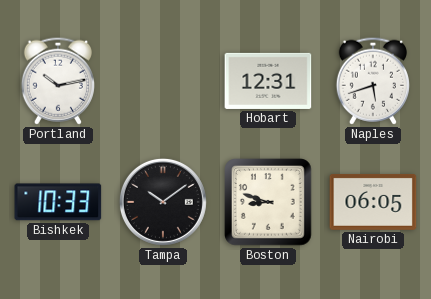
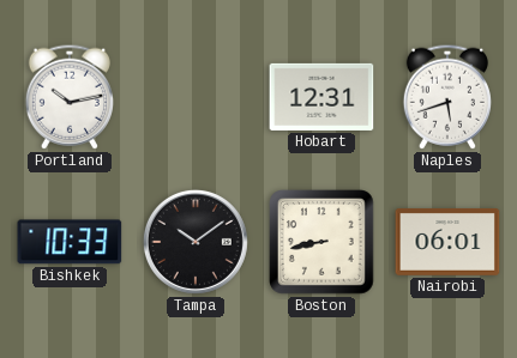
Boston: 8:48 -> 8:43
Nairobi: 06:05 -> 06:01
